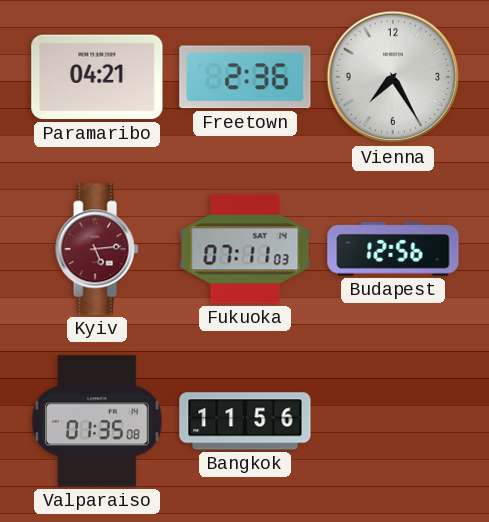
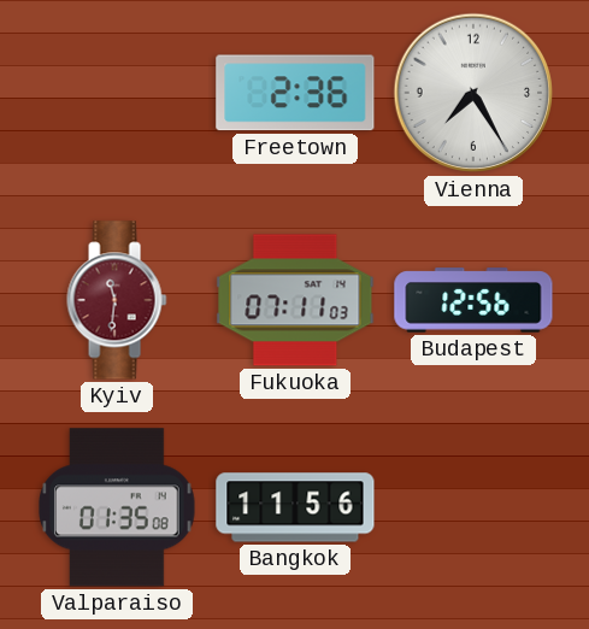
Paramaribo: 04:21 -> none
Kyiv: 5:14 -> 11:31
